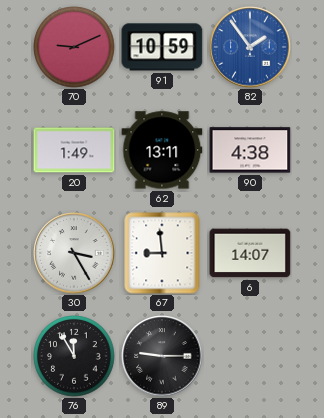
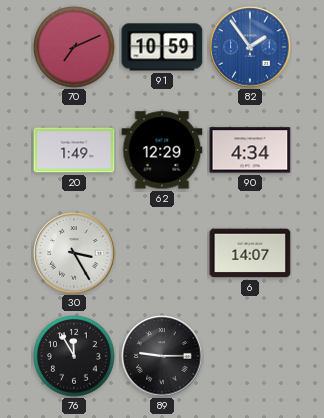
70: 9:11 -> 7:11
62: 13:11 -> 12:29
90: 4:38 -> 4:34
67: 8:59 -> none
